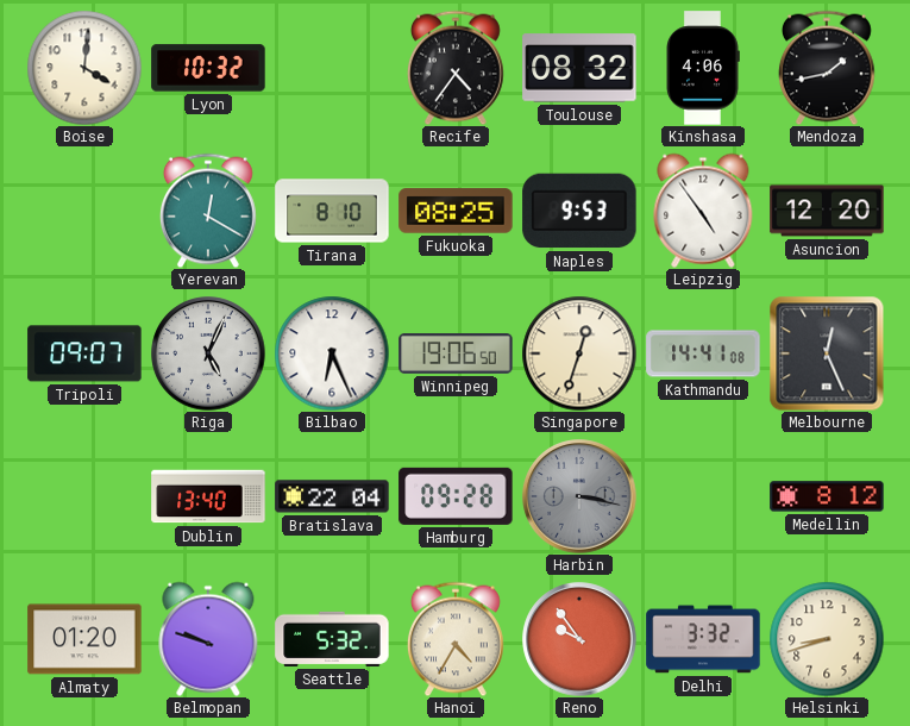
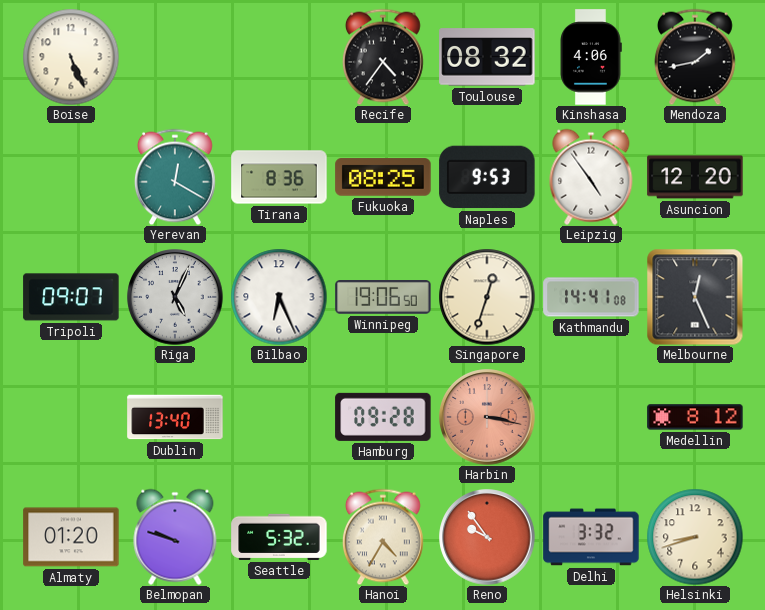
Boise: 4:01 -> 5:26
Lyon: 10:32 -> none
Tirana: 8:10 -> 8:36
Bratislava: 22:04 -> none
Harbin dial: grey -> salmon
